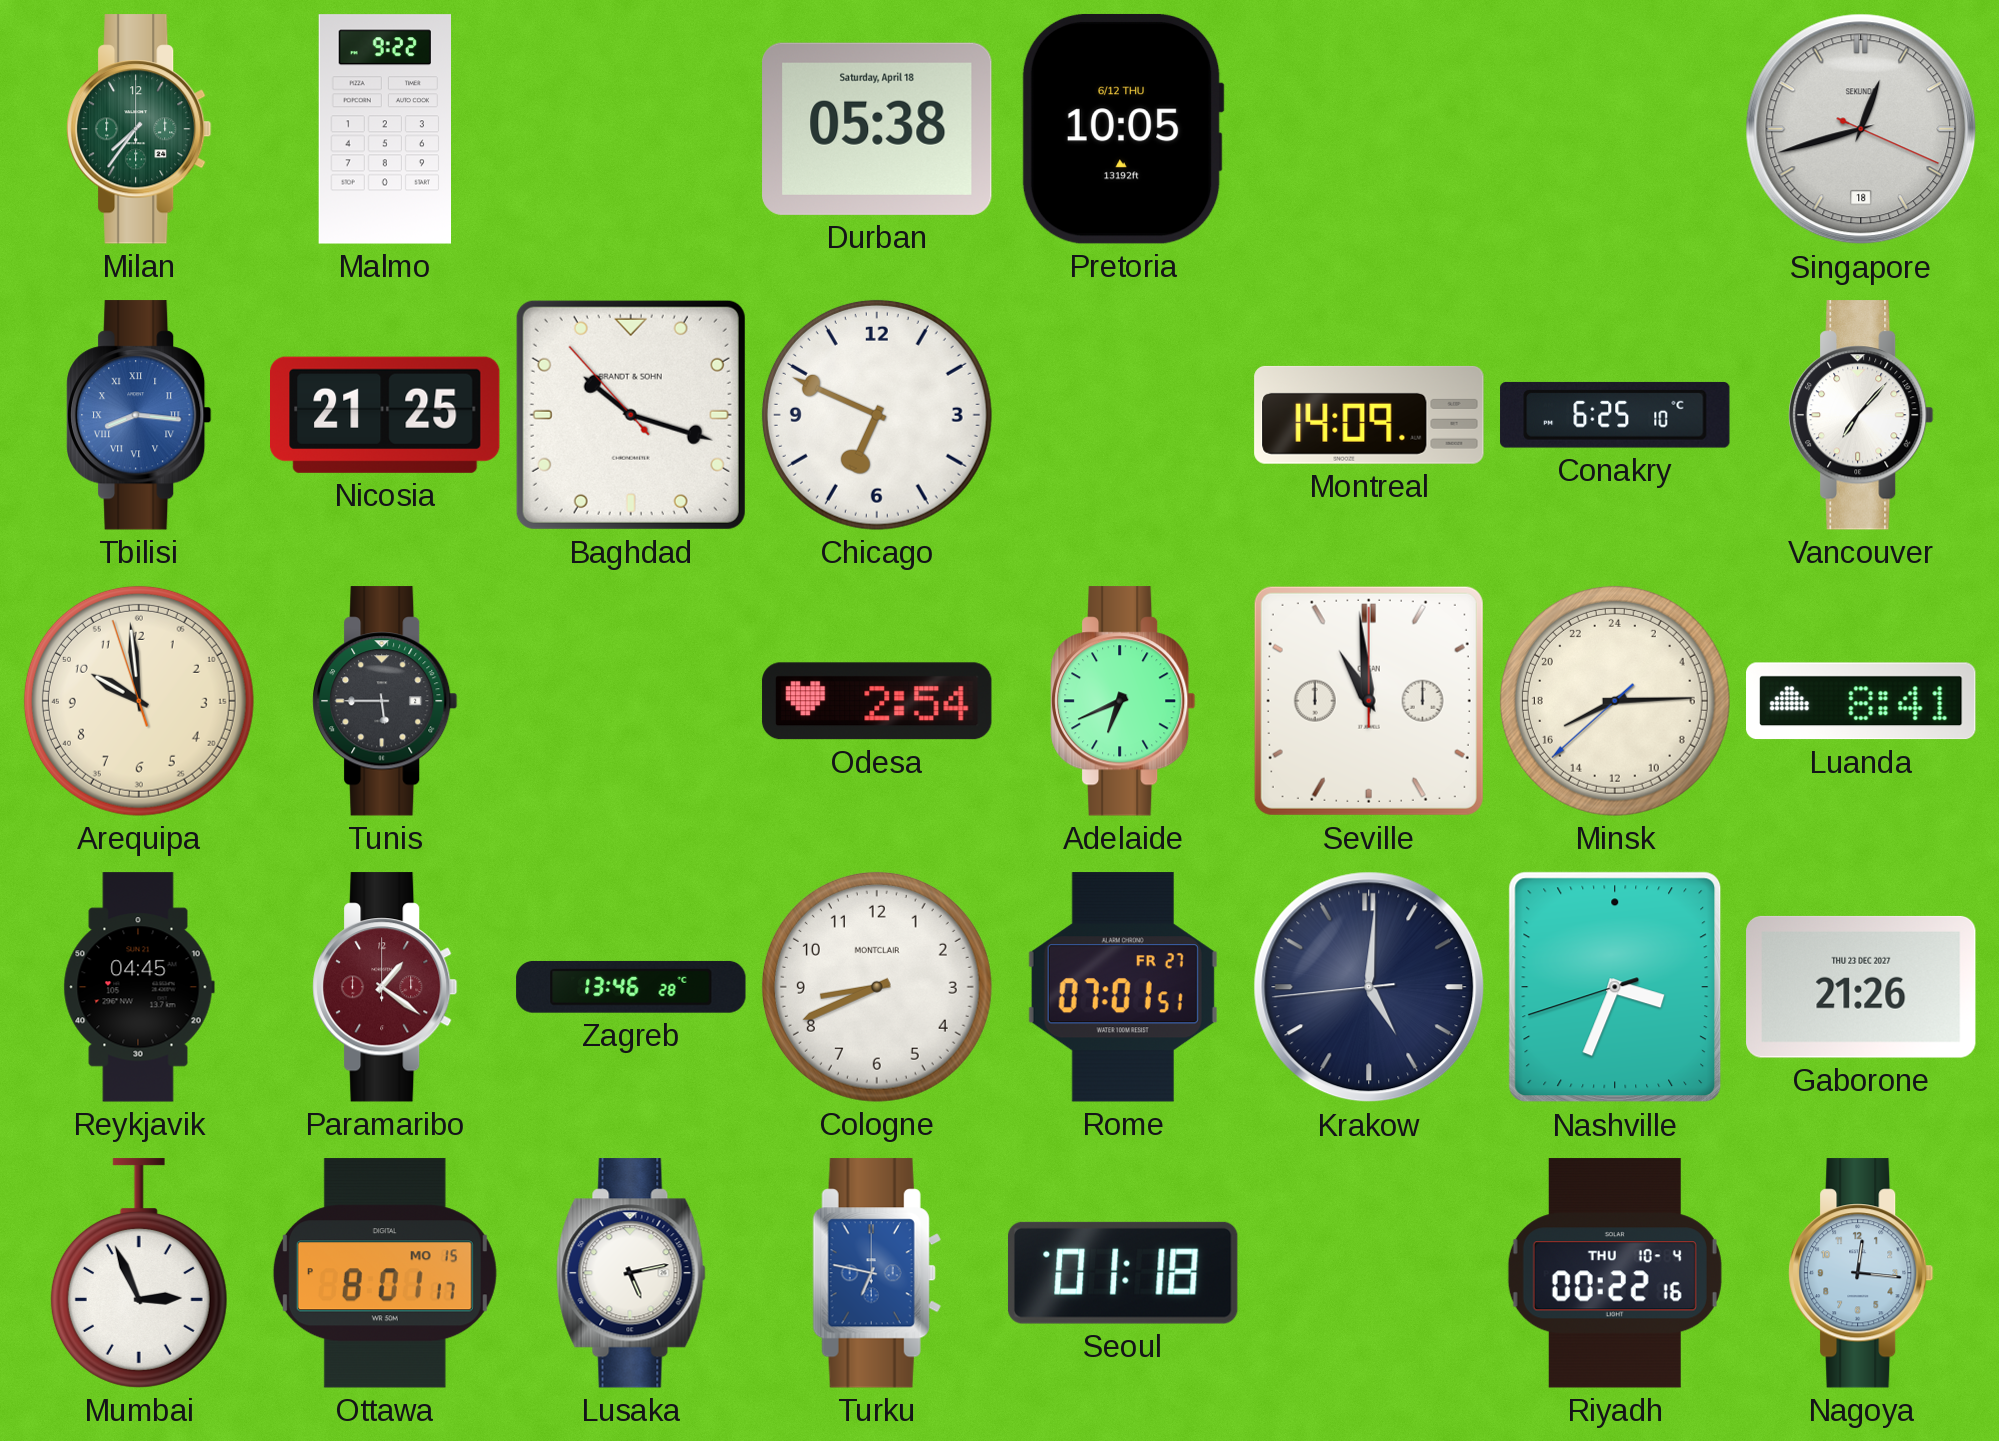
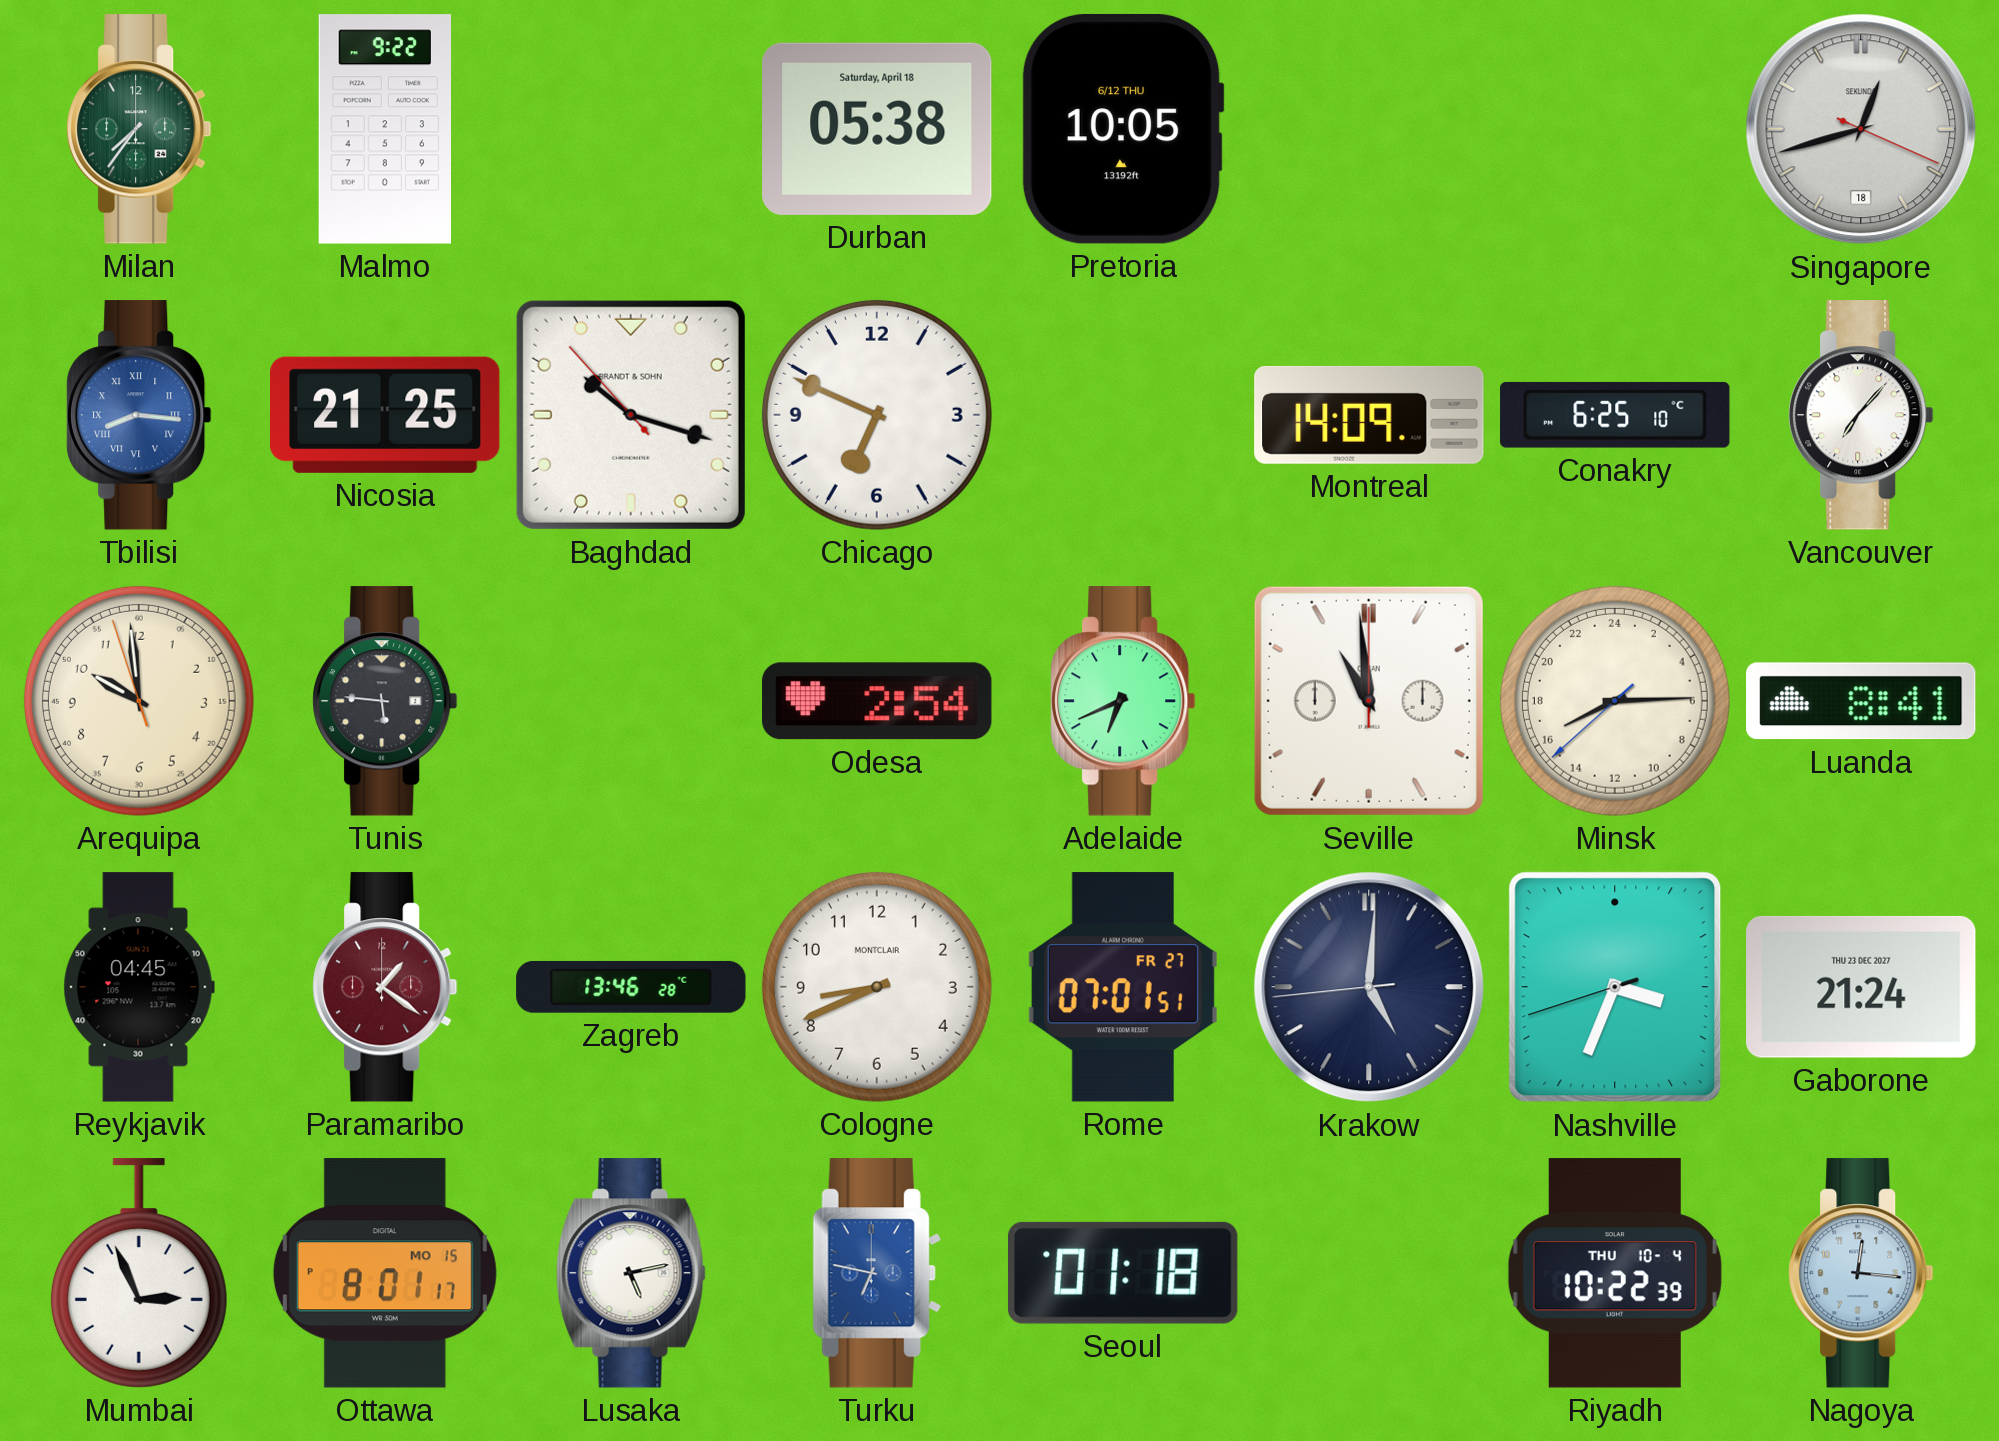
Tunis: 5:45 -> 5:46
Gaborone: 21:26 -> 21:24
Riyadh: 00:22 -> 10:22
